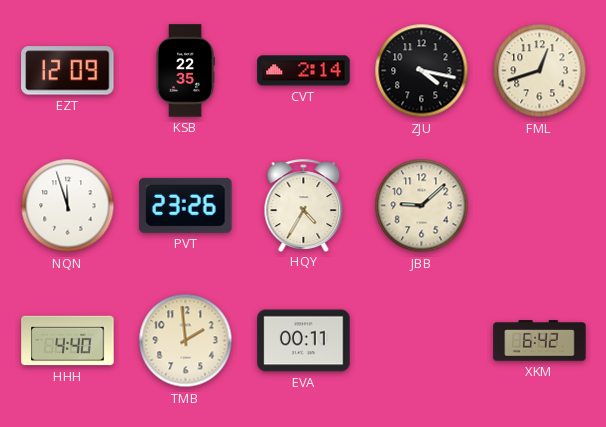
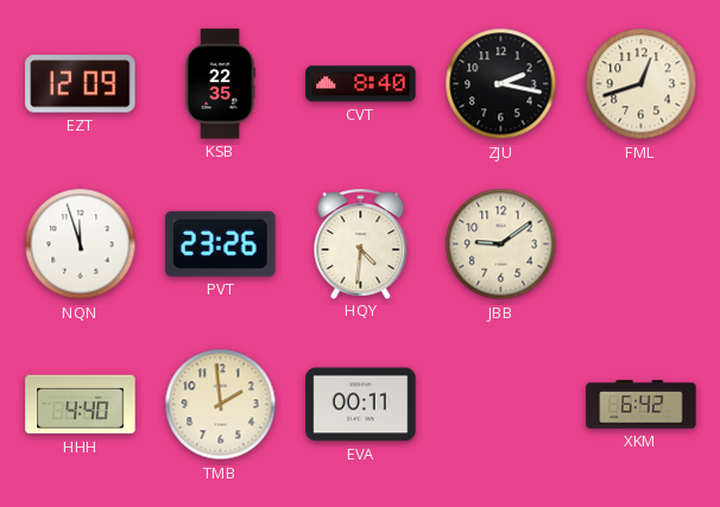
CVT: 2:14 -> 8:40
ZJU: 4:17 -> 2:17
HQY: 4:35 -> 4:31
JBB: 9:08 -> 9:09
